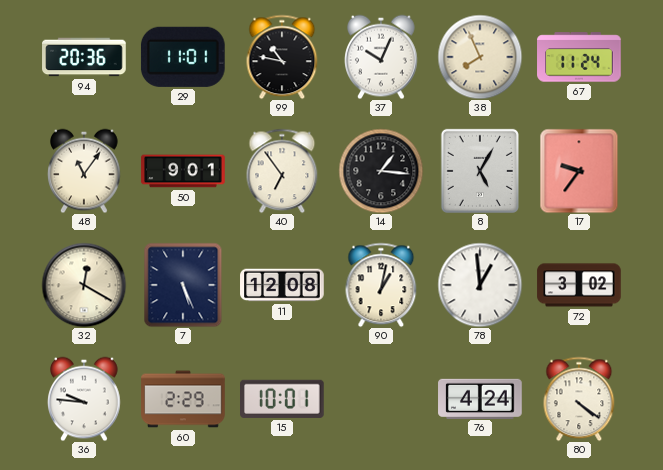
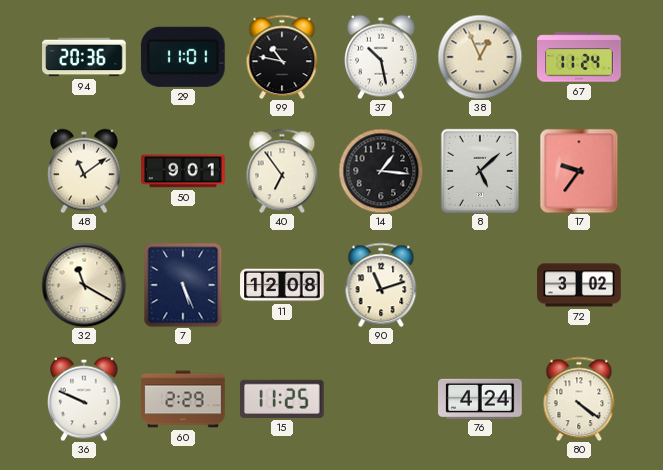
37: 10:04 -> 10:28
38: 7:56 -> 12:56
48: 11:06 -> 11:09
8: 5:05 -> 5:08
32: 12:20 -> 11:20
90: 1:02 -> 11:12
78: 12:59 -> none
36: 9:46 -> 9:49
15: 10:01 -> 11:25
